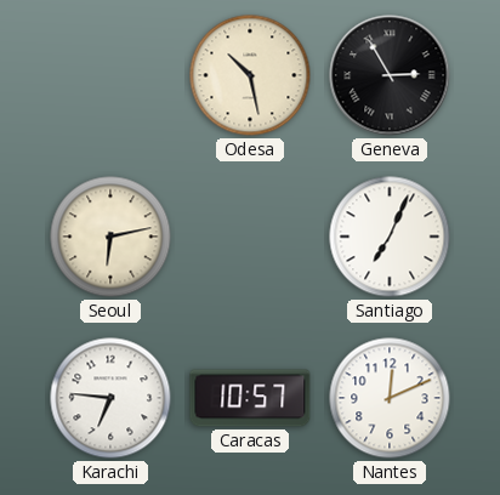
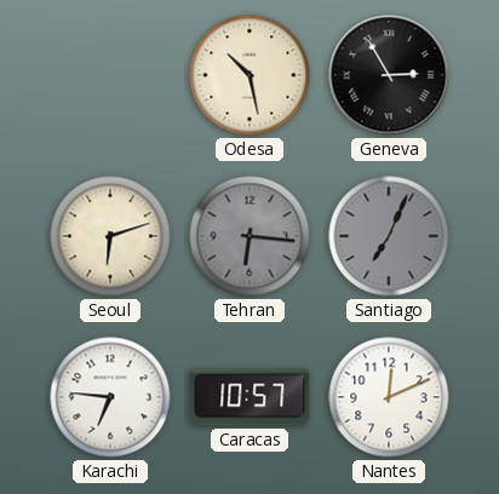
Seoul: 6:13 -> 6:12
Tehran: none -> 6:16
Santiago dial: white -> grey
